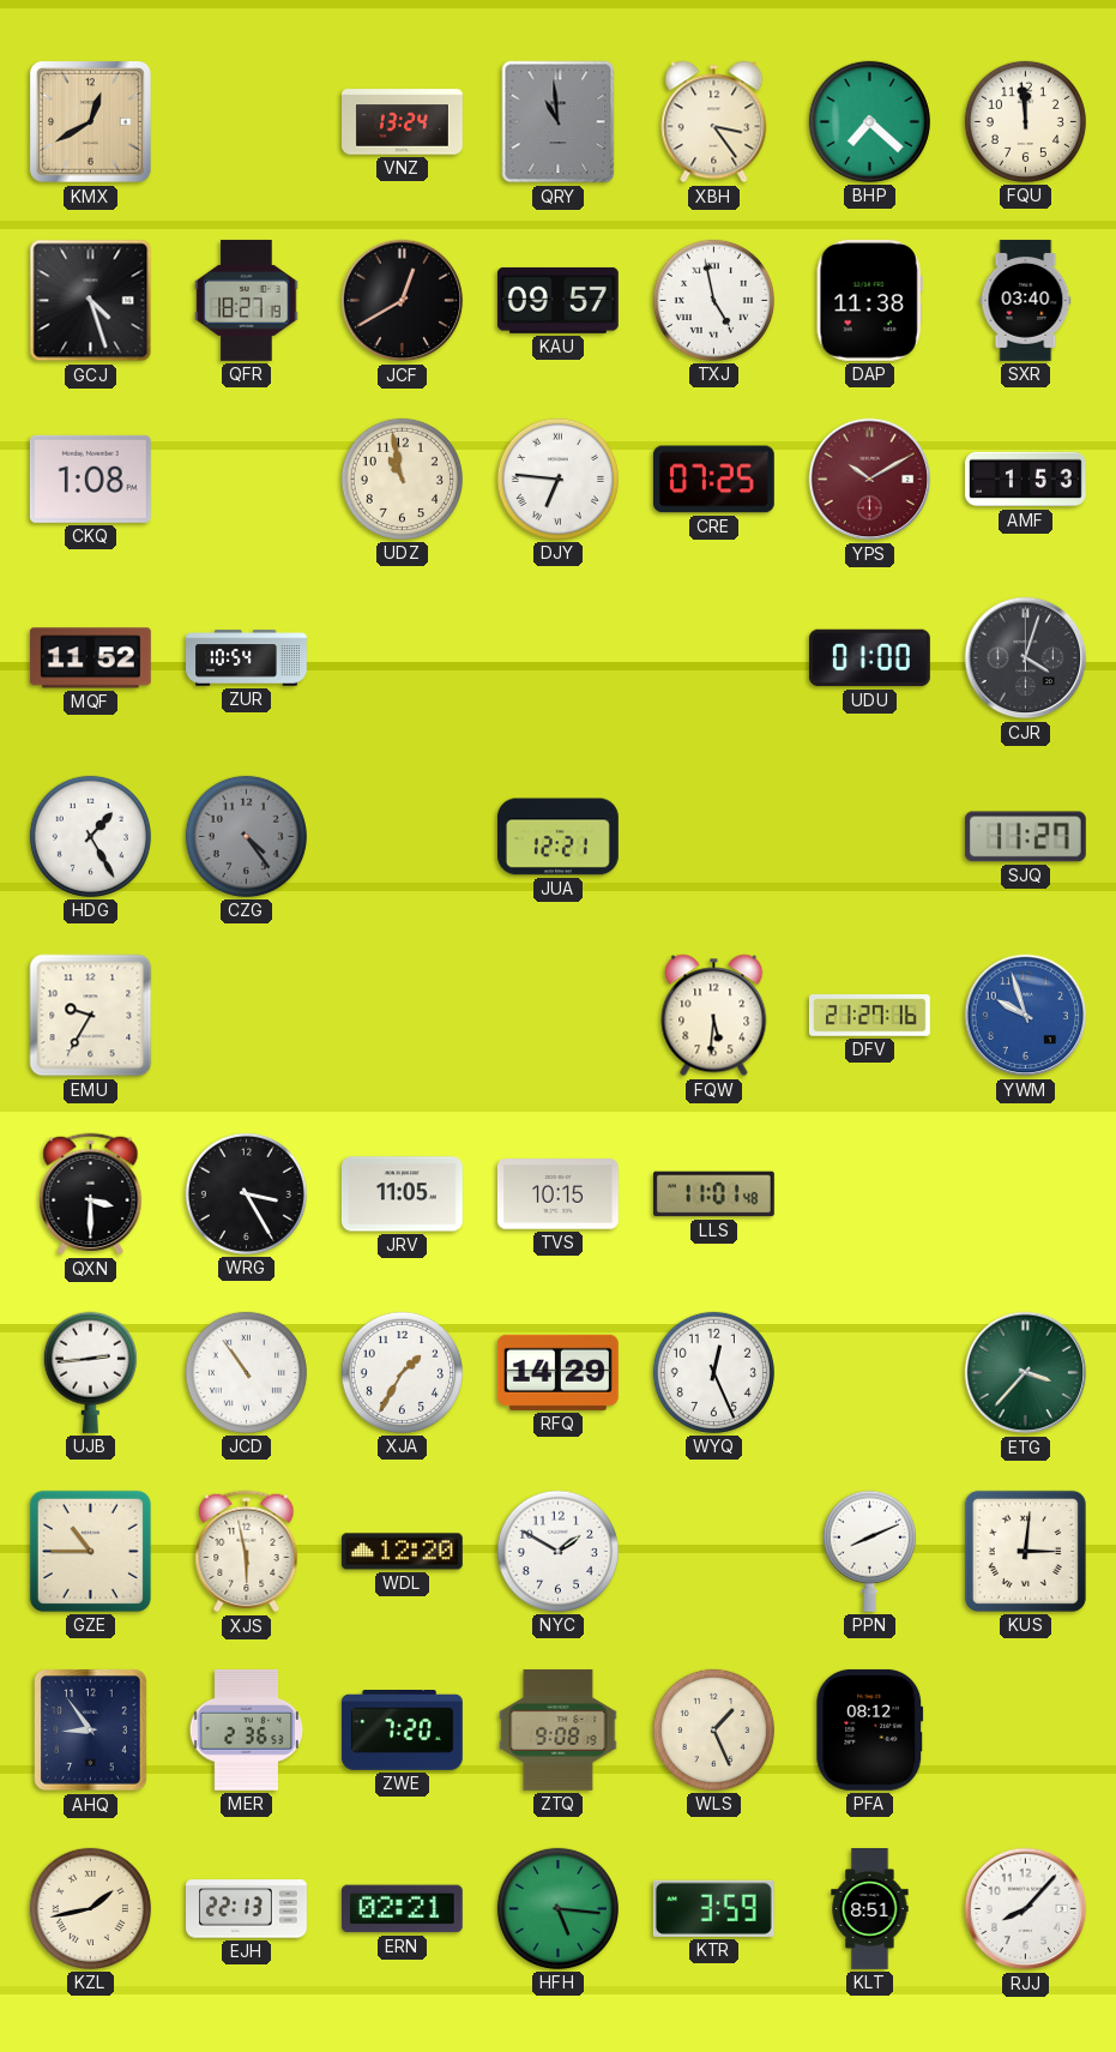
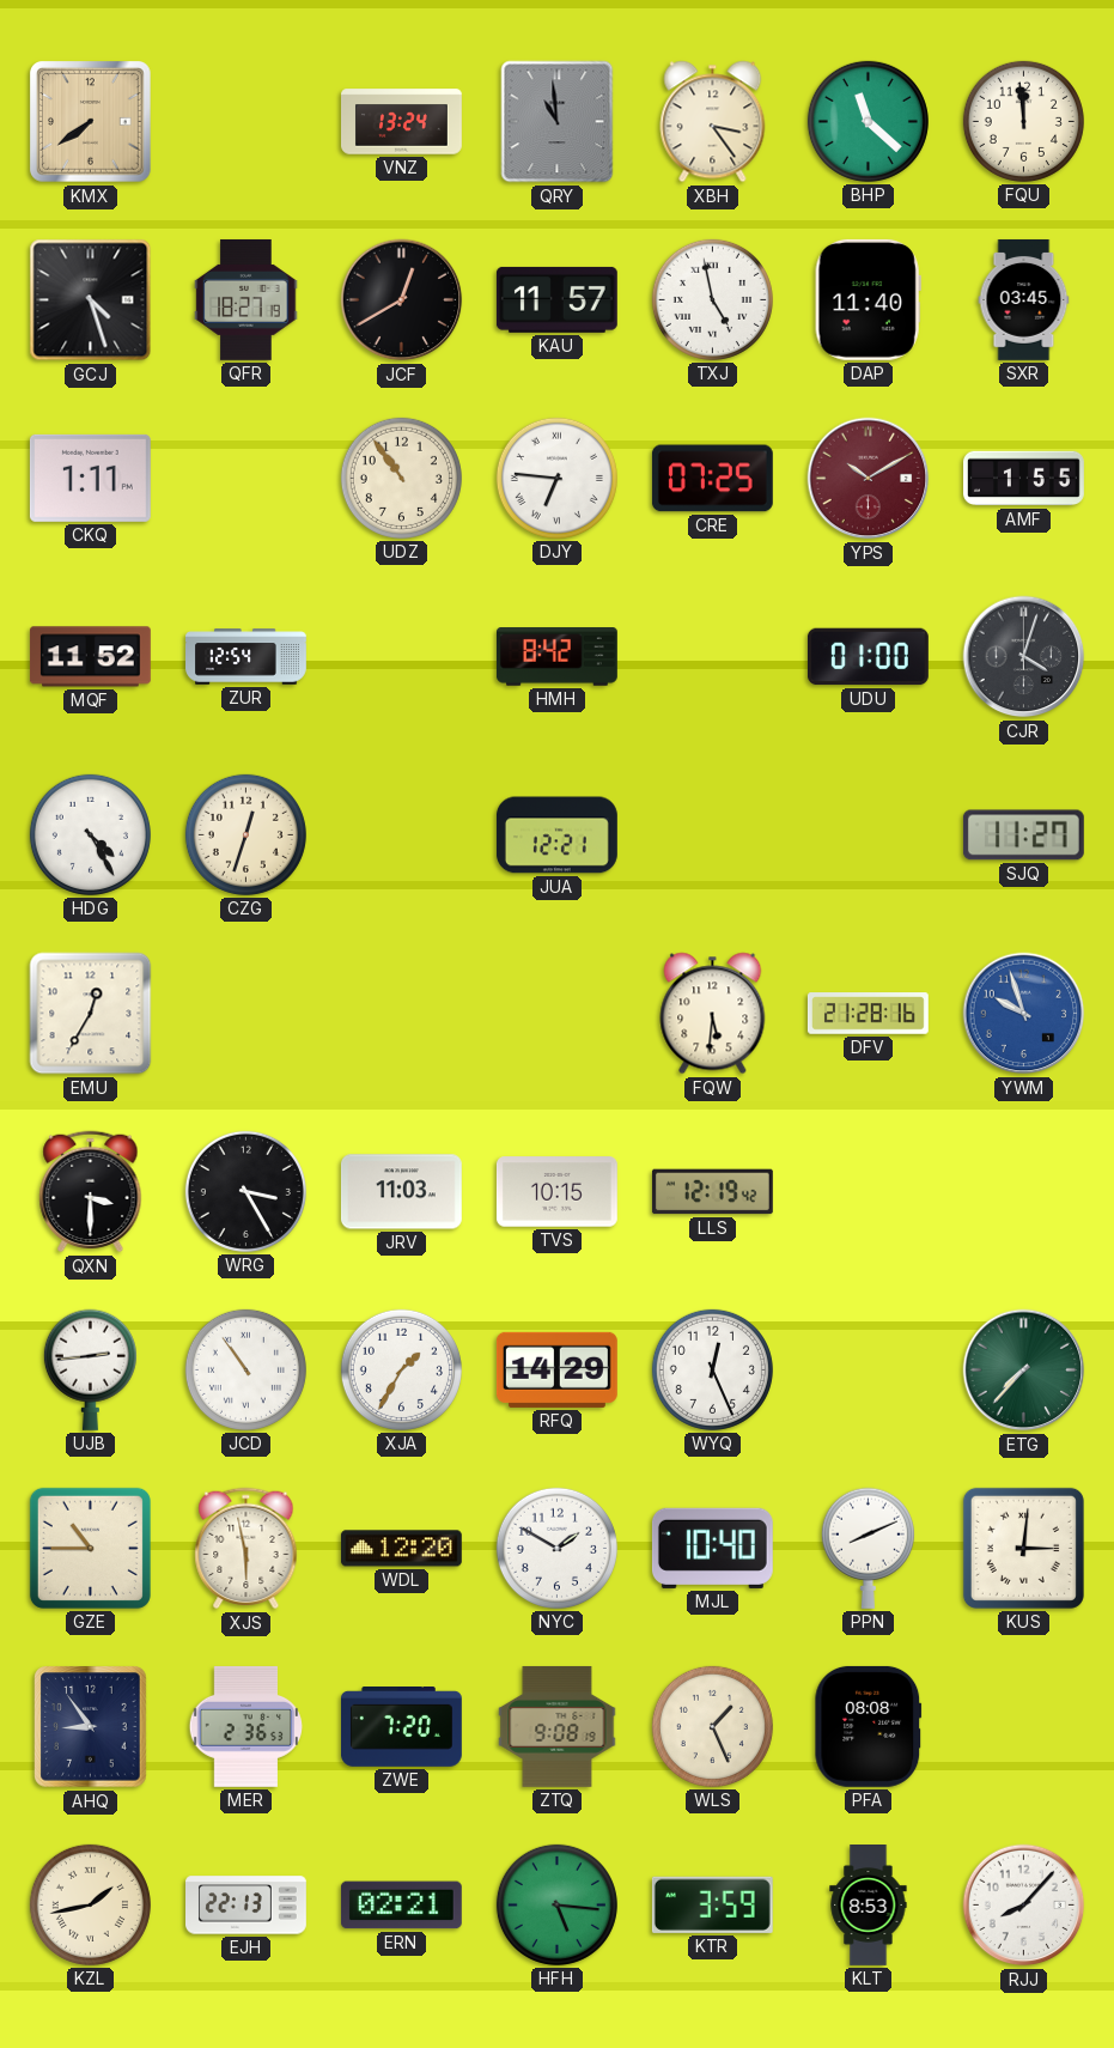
KMX: 12:40 -> 7:39
BHP: 7:22 -> 11:22
KAU: 09:57 -> 11:57
DAP: 11:38 -> 11:40
SXR: 03:40 -> 03:45
CKQ: 1:08 -> 1:11
UDZ: 10:58 -> 10:54
AMF: 1:53 -> 1:55
ZUR: 10:54 -> 12:54
HMH: none -> 8:42
HDG: 1:25 -> 4:25
CZG: 4:24 -> 12:33
CZG dial: grey -> cream
EMU: 9:35 -> 12:35
DFV: 21:27 -> 21:28
JRV: 11:05 -> 11:03
LLS: 11:01 -> 12:19
ETG: 3:37 -> 7:37
MJL: none -> 10:40
PFA: 08:12 -> 08:08
KLT: 8:51 -> 8:53
